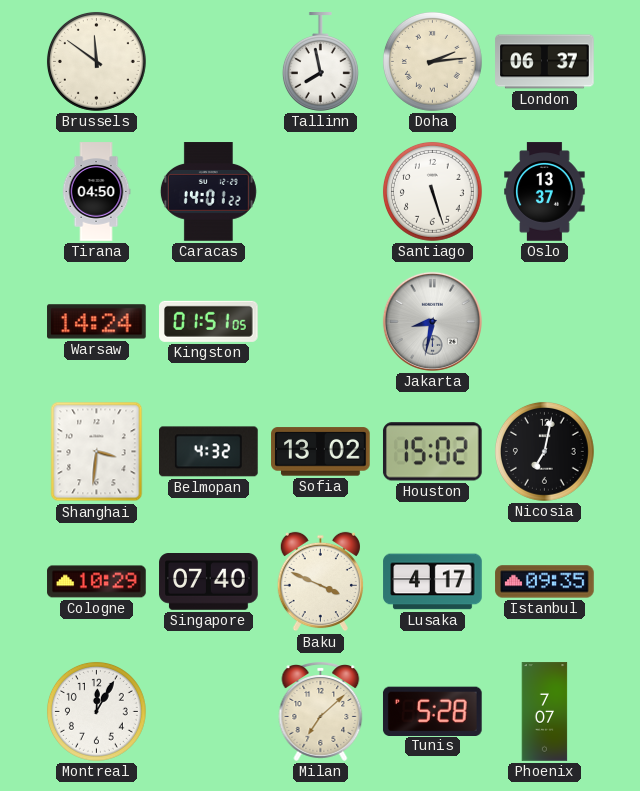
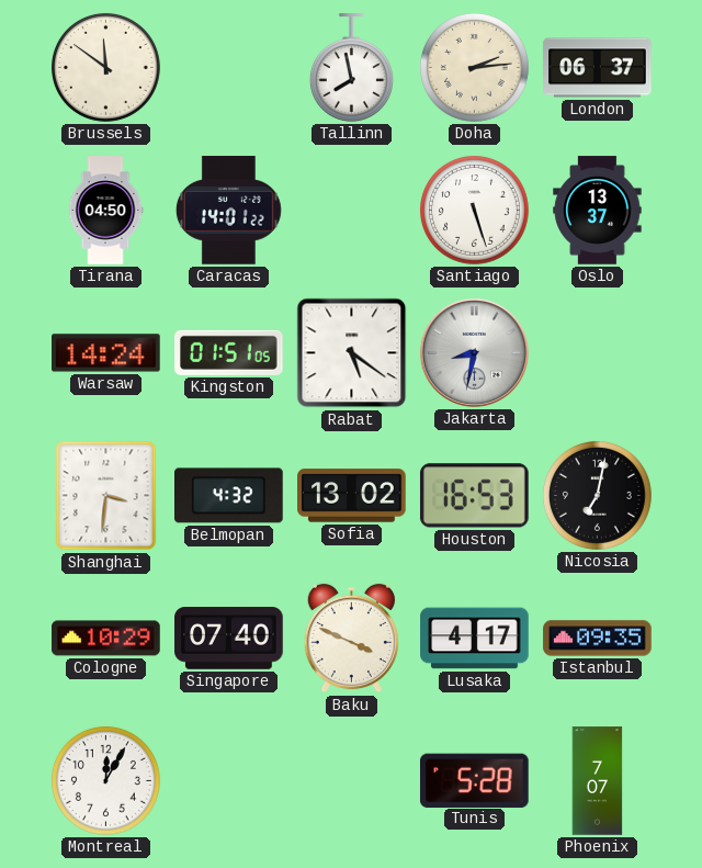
Rabat: none -> 5:21
Houston: 15:02 -> 16:53
Milan: 7:08 -> none
